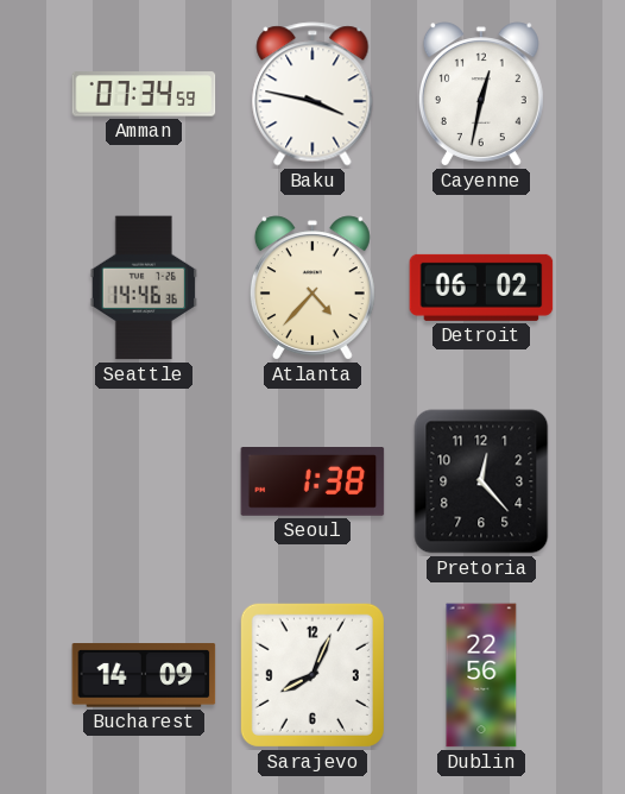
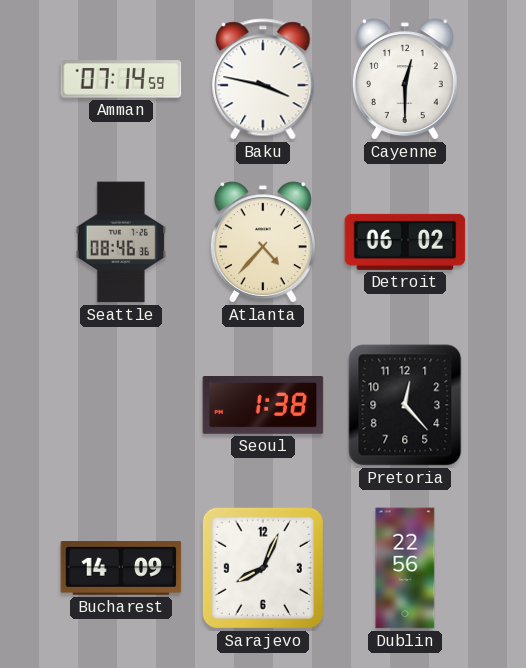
Amman: 07:34 -> 07:14
Cayenne: 12:32 -> 12:30
Seattle: 14:46 -> 08:46
